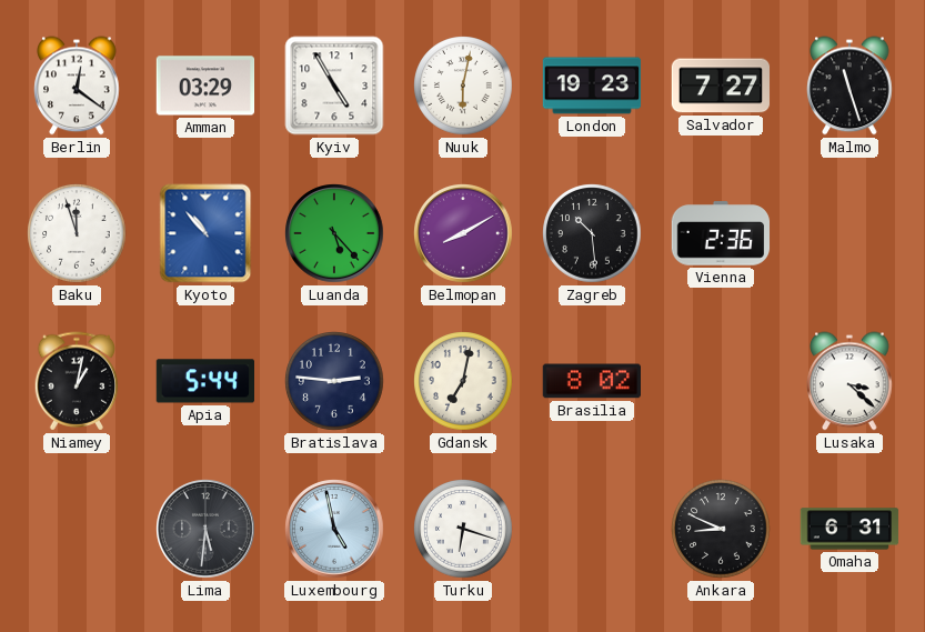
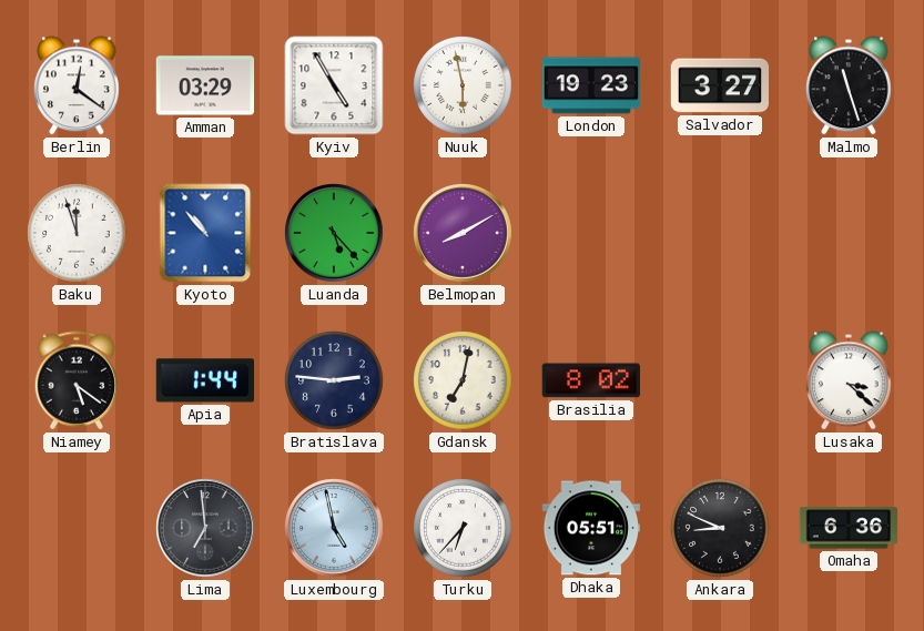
Nuuk: 6:02 -> 5:58
Salvador: 7:27 -> 3:27
Zagreb: 10:29 -> none
Vienna: 2:36 -> none
Niamey: 1:02 -> 5:21
Apia: 5:44 -> 1:44
Lima: 5:31 -> 6:59
Turku: 6:18 -> 6:37
Dhaka: none -> 05:51
Omaha: 6:31 -> 6:36
